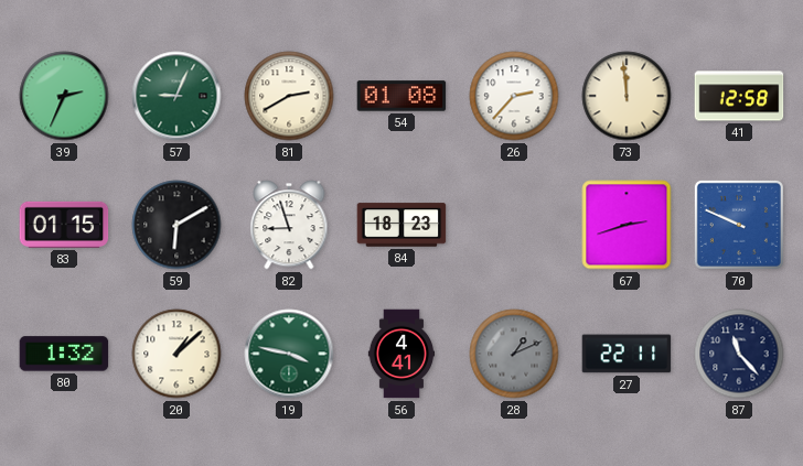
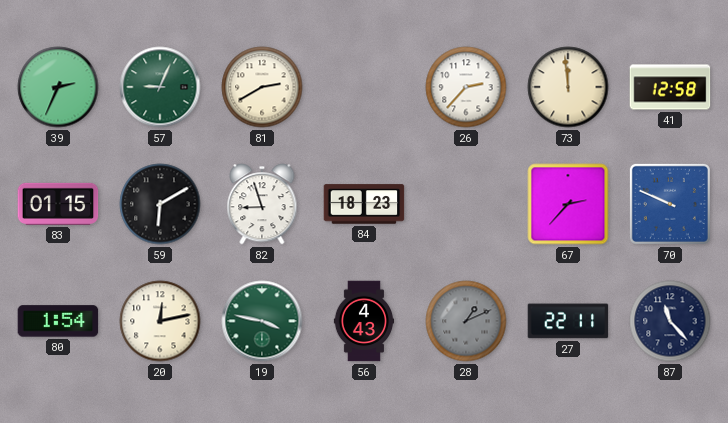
54: 01:08 -> none
67: 2:42 -> 2:37
80: 1:32 -> 1:54
20: 1:08 -> 12:13
56: 4:41 -> 4:43
